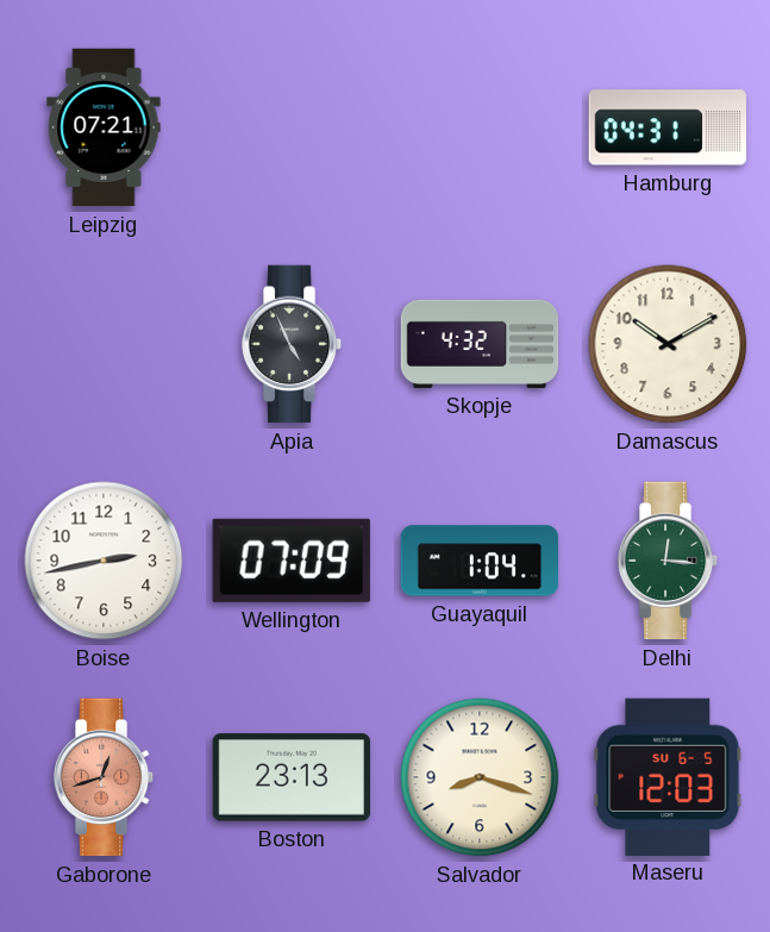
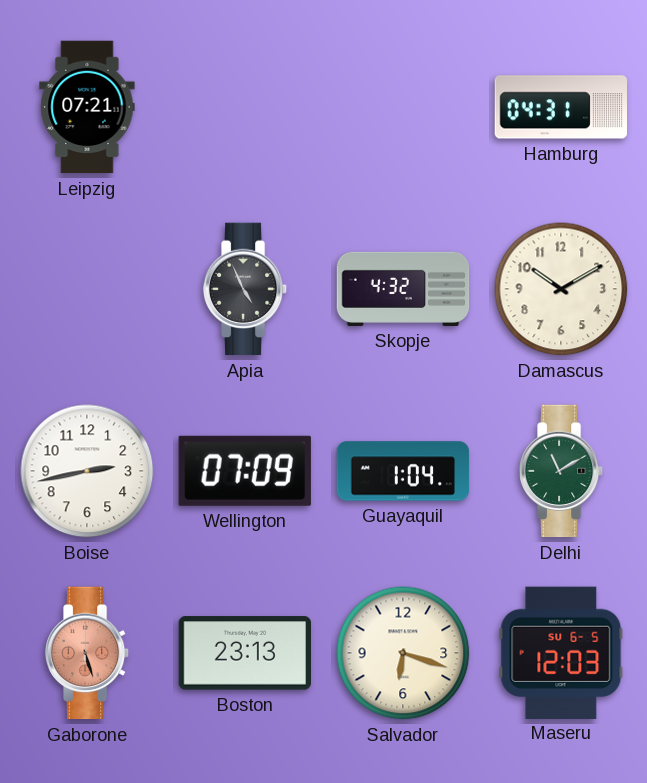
Delhi: 12:16 -> 11:10
Gaborone: 12:42 -> 5:27
Salvador: 8:18 -> 6:18
